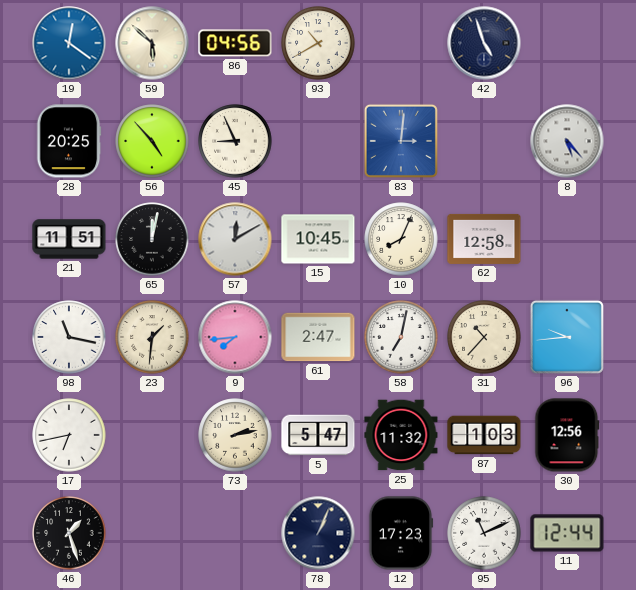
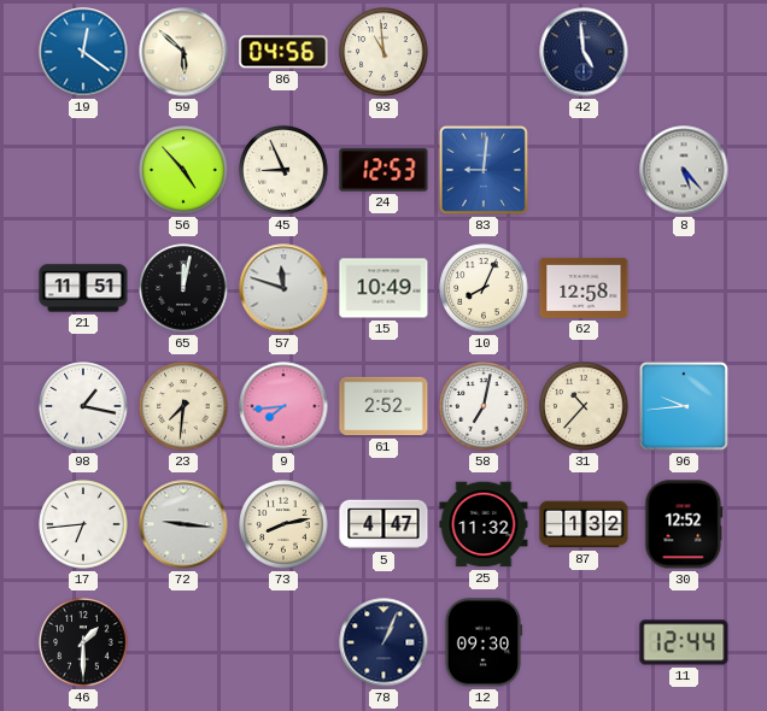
93: 10:40 -> 10:59
42: 4:57 -> 4:59
28: 20:25 -> none
24: none -> 12:53
83: 3:01 -> 9:01
57: 12:10 -> 11:48
15: 10:45 -> 10:49
98: 11:17 -> 1:17
23: 1:31 -> 7:31
61: 2:47 -> 2:52
17: 6:43 -> 6:44
72: none -> 9:16
73: 2:13 -> 8:13
5: 5:47 -> 4:47
87: 1:03 -> 1:32
30: 12:56 -> 12:52
46: 1:27 -> 1:30
12: 17:23 -> 09:30
95: 11:11 -> none
